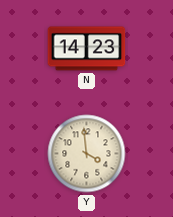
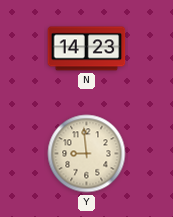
Y: 3:59 -> 8:59
